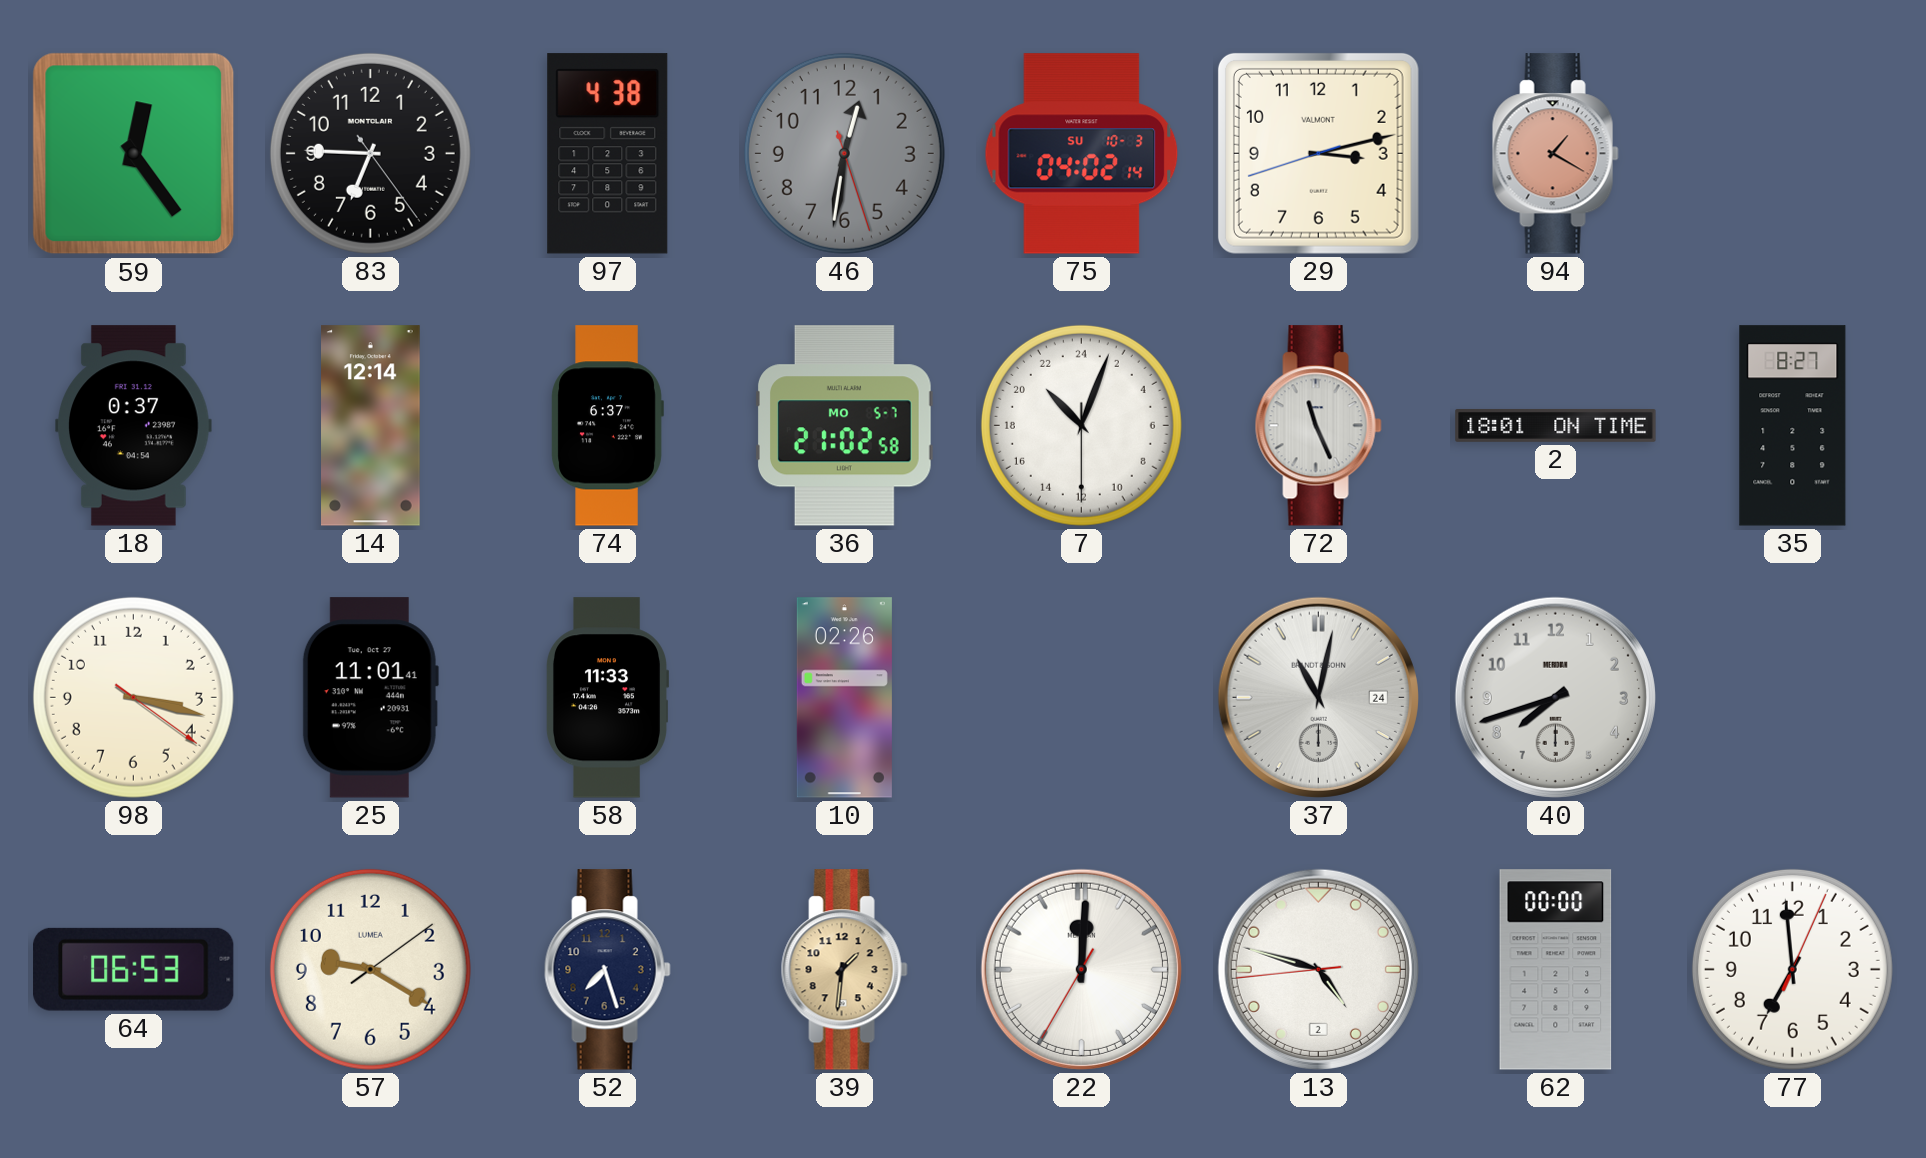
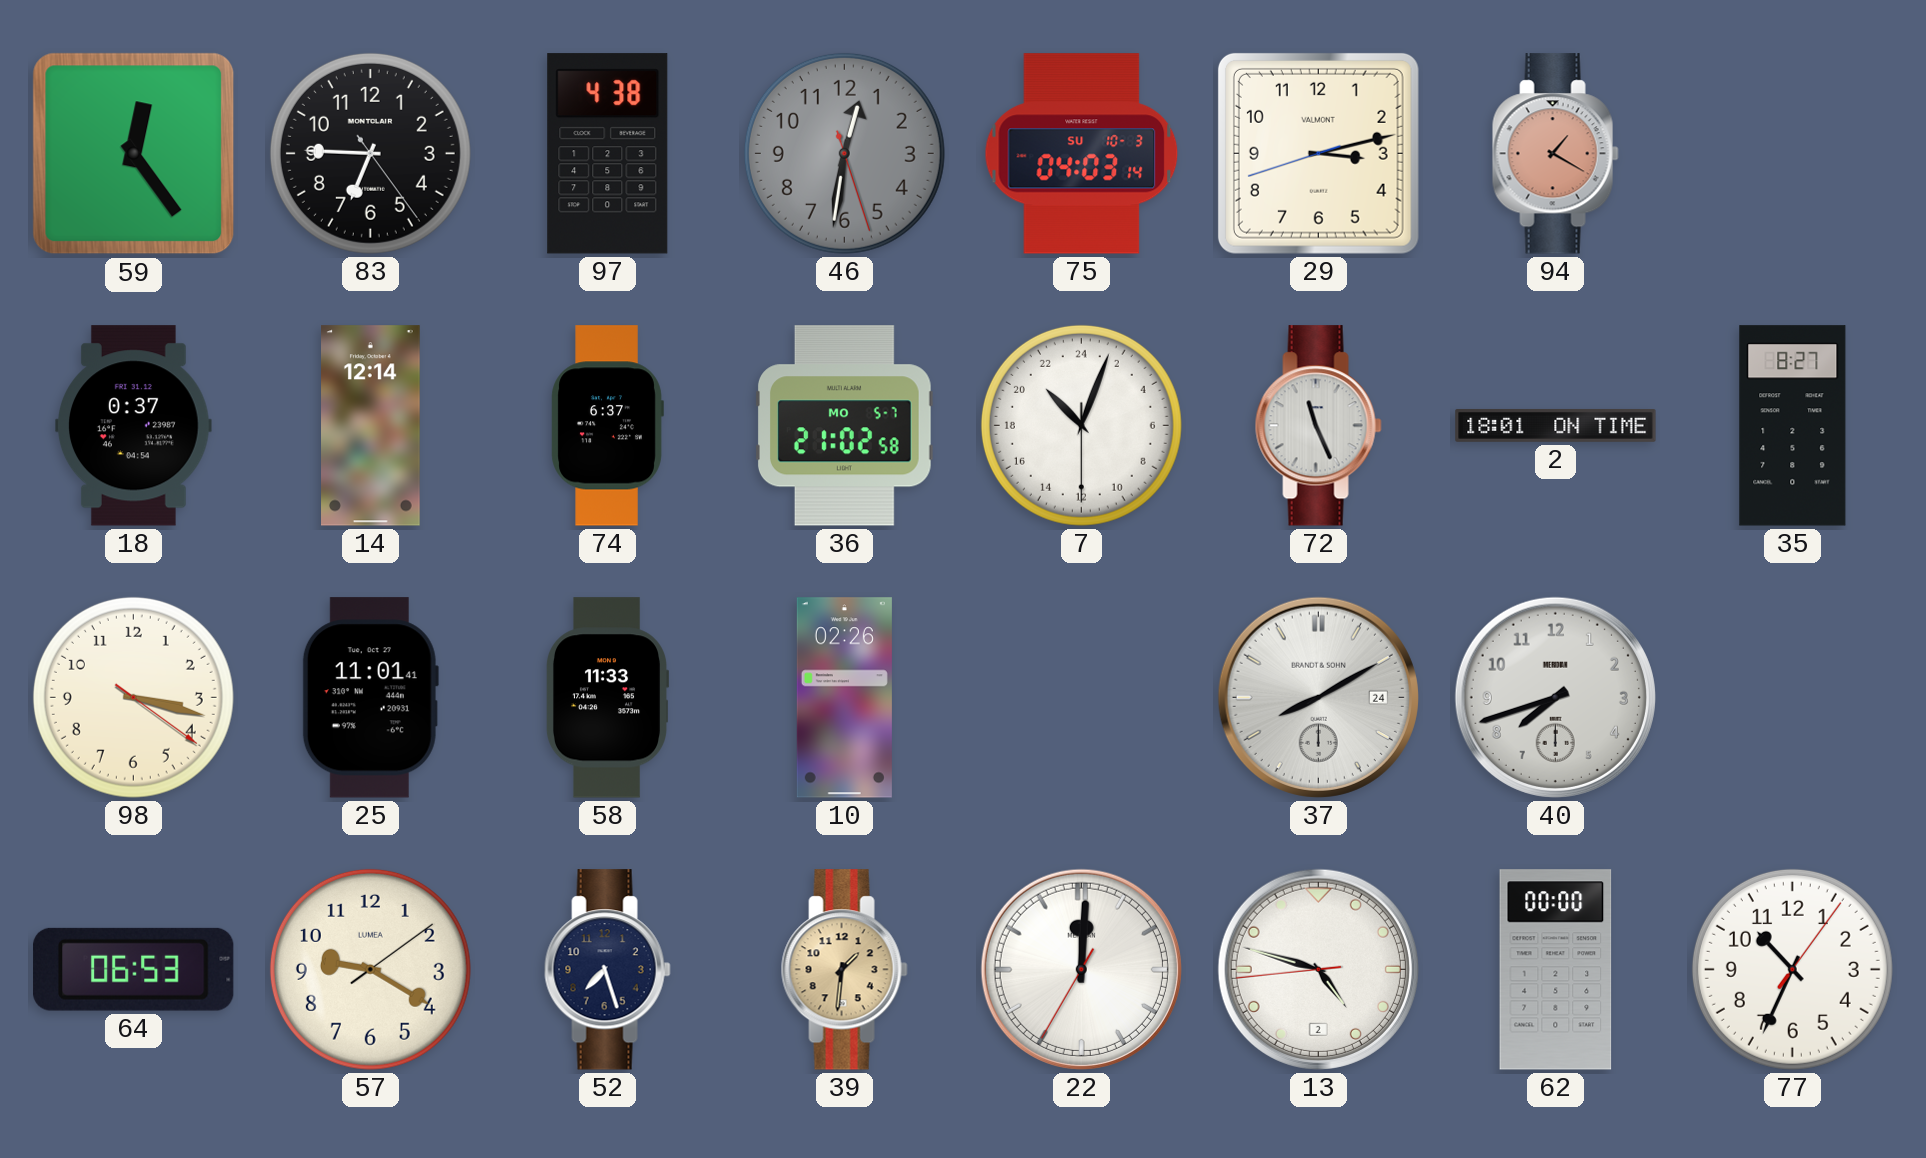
75: 04:02 -> 04:03
37: 11:02 -> 8:10
77: 6:59 -> 10:34
